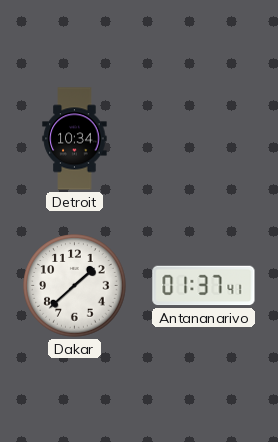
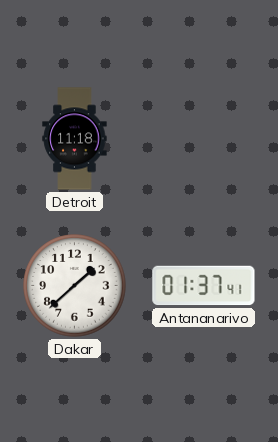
Detroit: 10:34 -> 11:18
